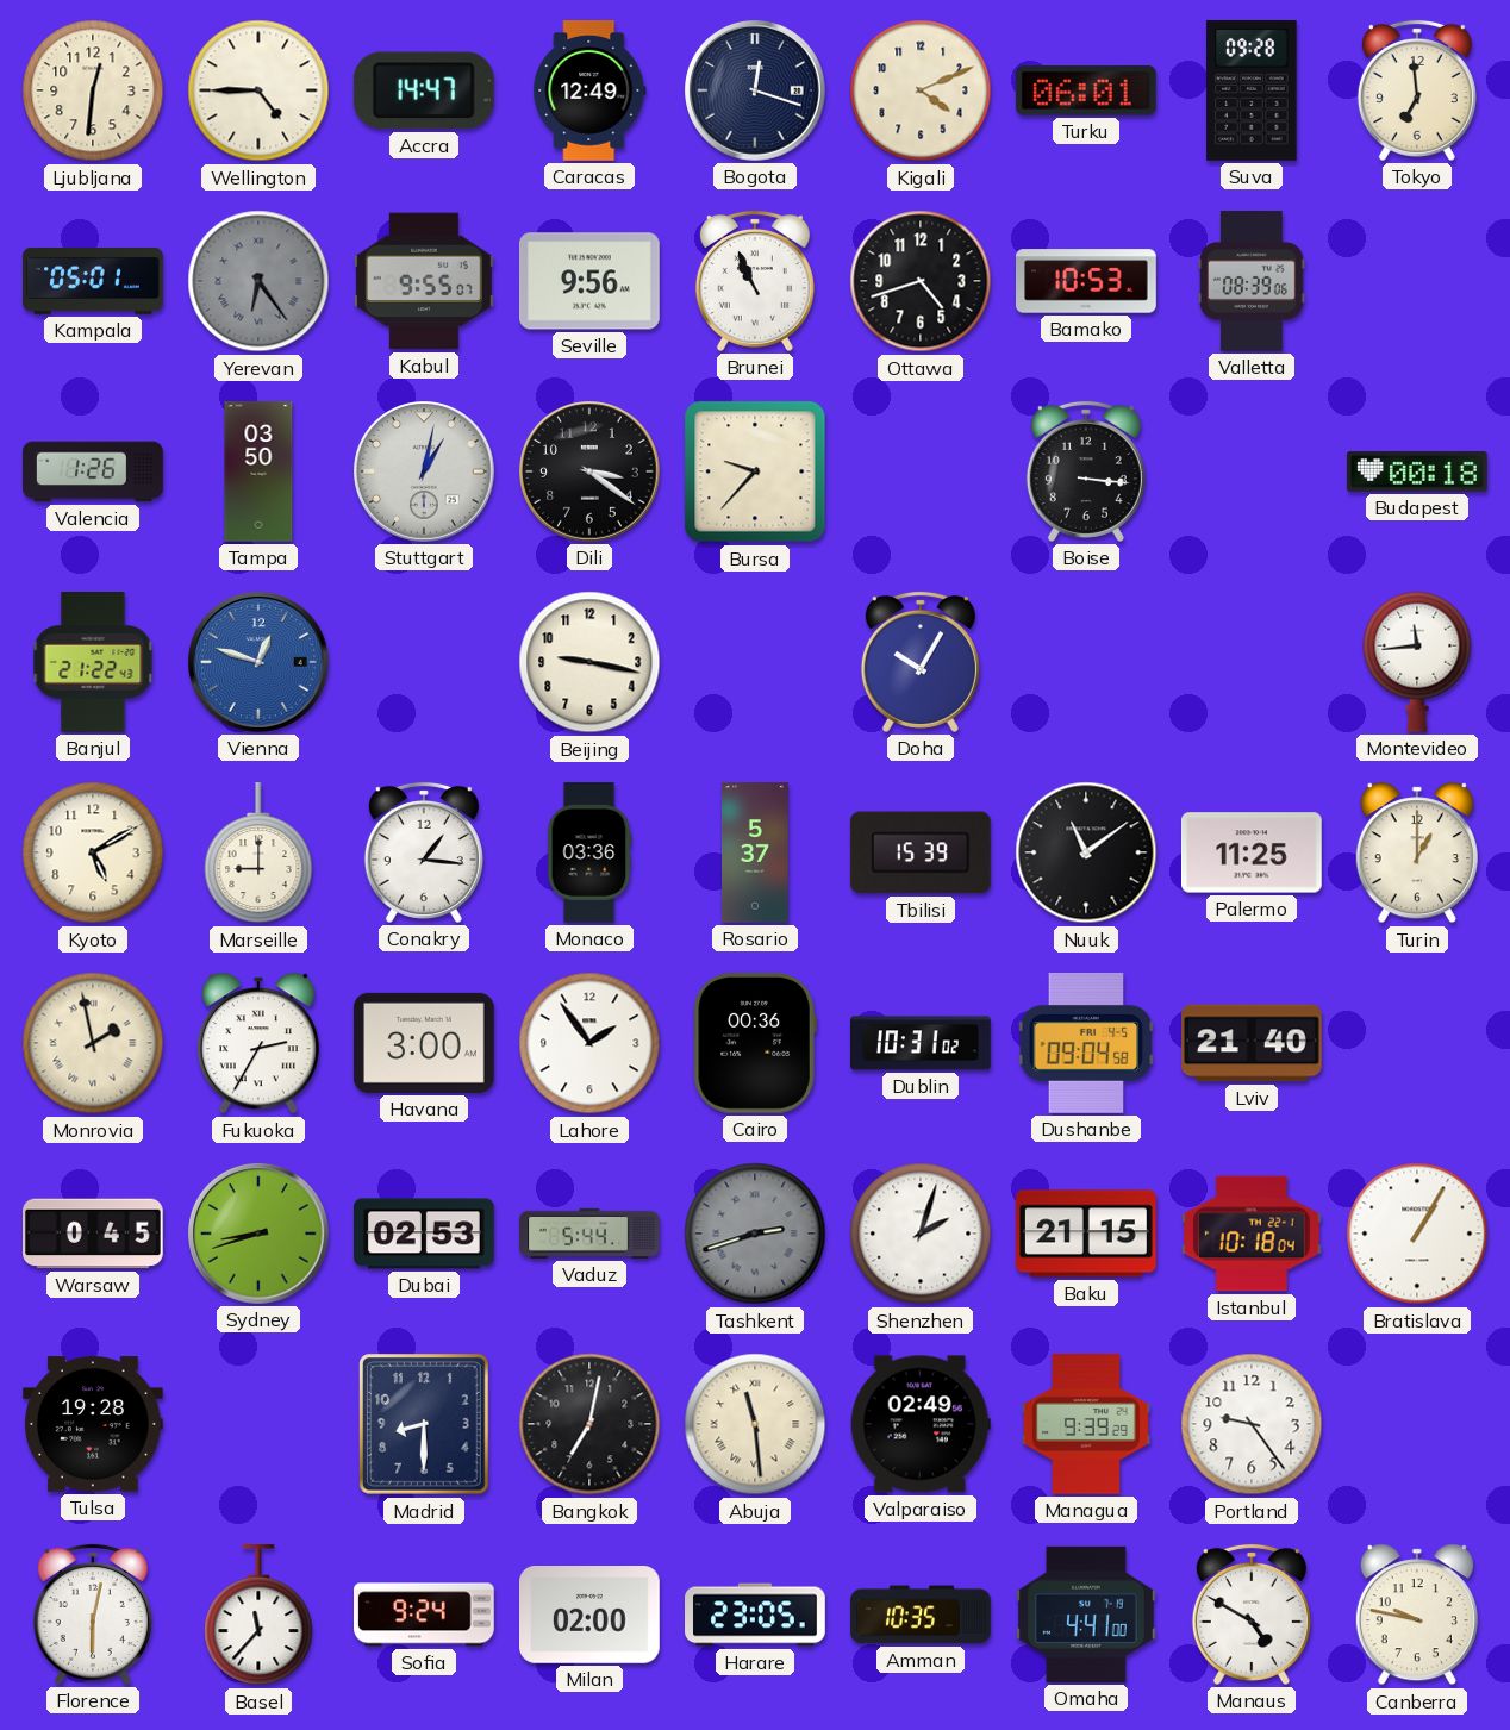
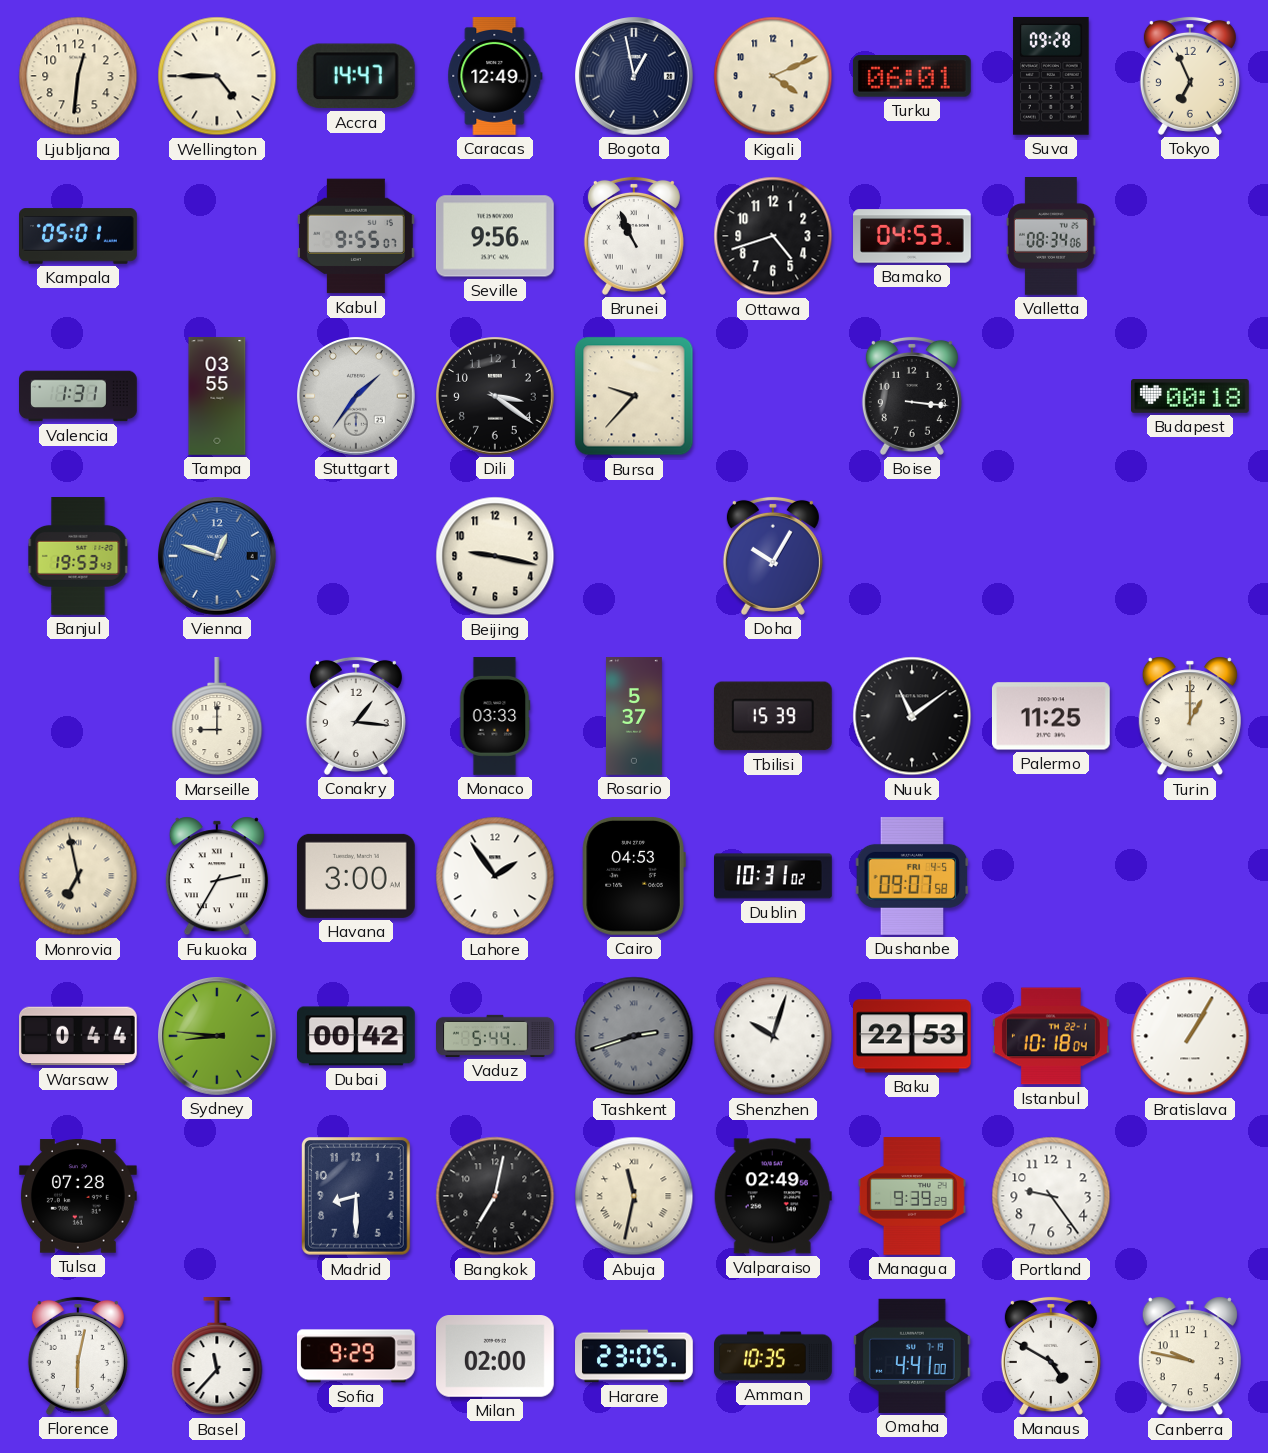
Bogota: 12:18 -> 12:58
Tokyo: 6:59 -> 6:56
Yerevan: 6:24 -> none
Bamako: 10:53 -> 04:53
Valletta: 08:39 -> 08:34
Valencia: 1:26 -> 1:31
Tampa: 03:50 -> 03:55
Stuttgart: 1:02 -> 1:36
Banjul: 21:22 -> 19:53
Montevideo: 11:44 -> none
Kyoto: 5:10 -> none
Monaco: 03:36 -> 03:33
Monrovia: 1:58 -> 6:58
Cairo: 00:36 -> 04:53
Dushanbe: 09:04 -> 09:07
Lviv: 21:40 -> none
Warsaw: 0:45 -> 0:44
Sydney: 8:42 -> 8:46
Dubai: 02:53 -> 00:42
Shenzhen: 2:03 -> 10:03
Baku: 21:15 -> 22:53
Tulsa: 19:28 -> 07:28
Abuja: 11:29 -> 11:32
Sofia: 9:24 -> 9:29
